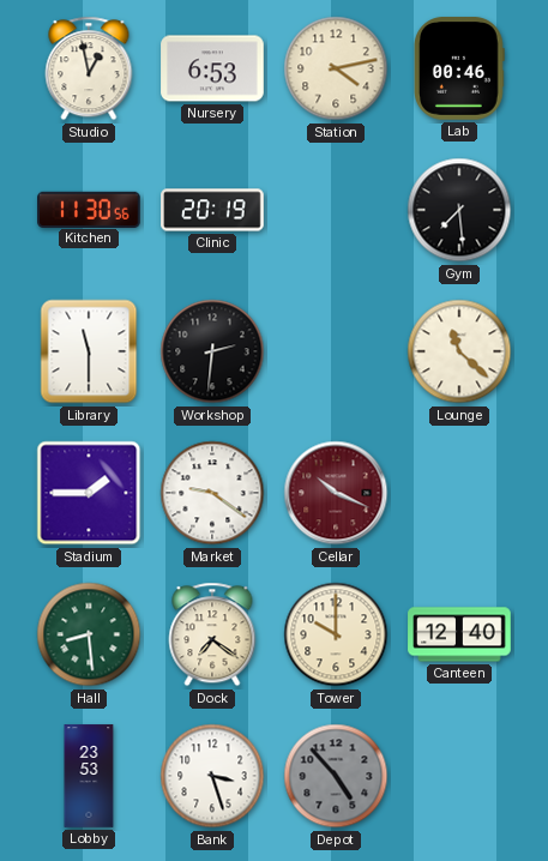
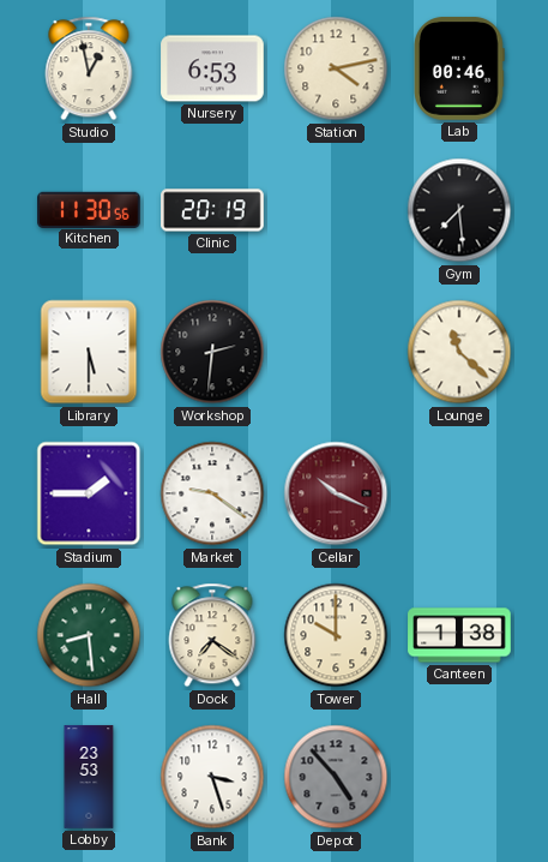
Library: 11:30 -> 5:30
Canteen: 12:40 -> 1:38
